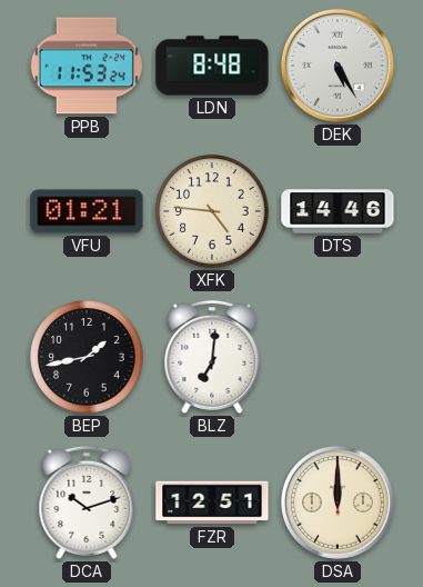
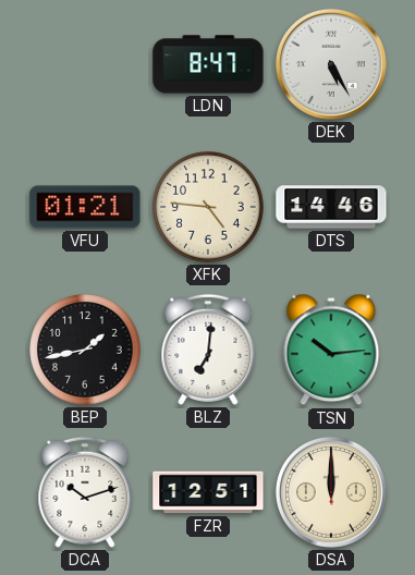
PPB: 11:53 -> none
LDN: 8:48 -> 8:47
TSN: none -> 10:14
